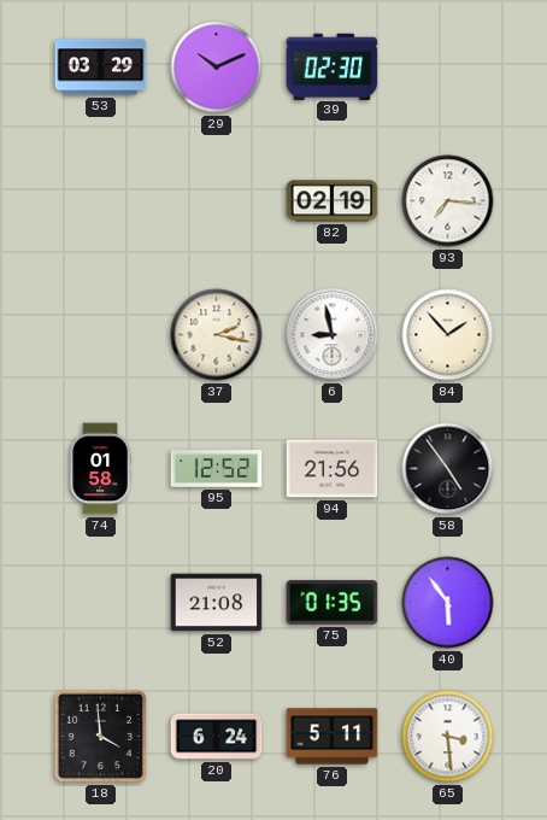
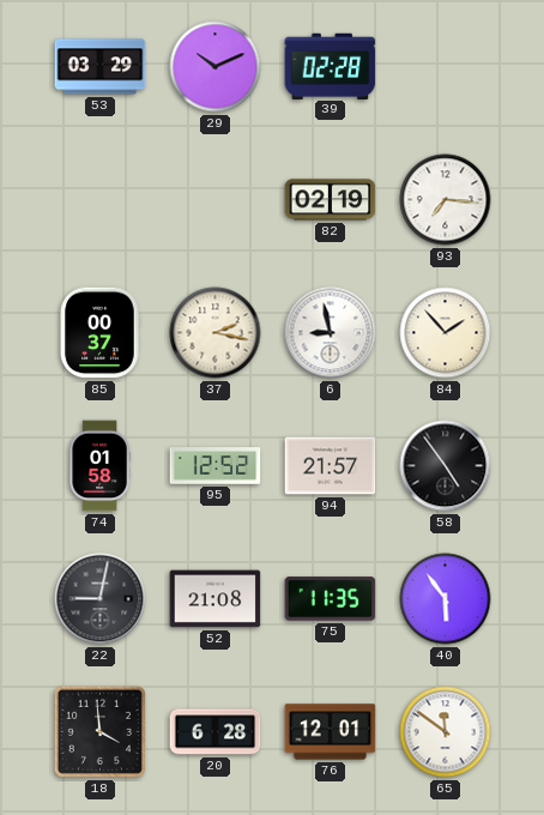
39: 02:30 -> 02:28
85: none -> 00:37
94: 21:56 -> 21:57
22: none -> 9:02
75: 01:35 -> 11:35
20: 6:24 -> 6:28
76: 5:11 -> 12:01
65: 3:29 -> 11:51
